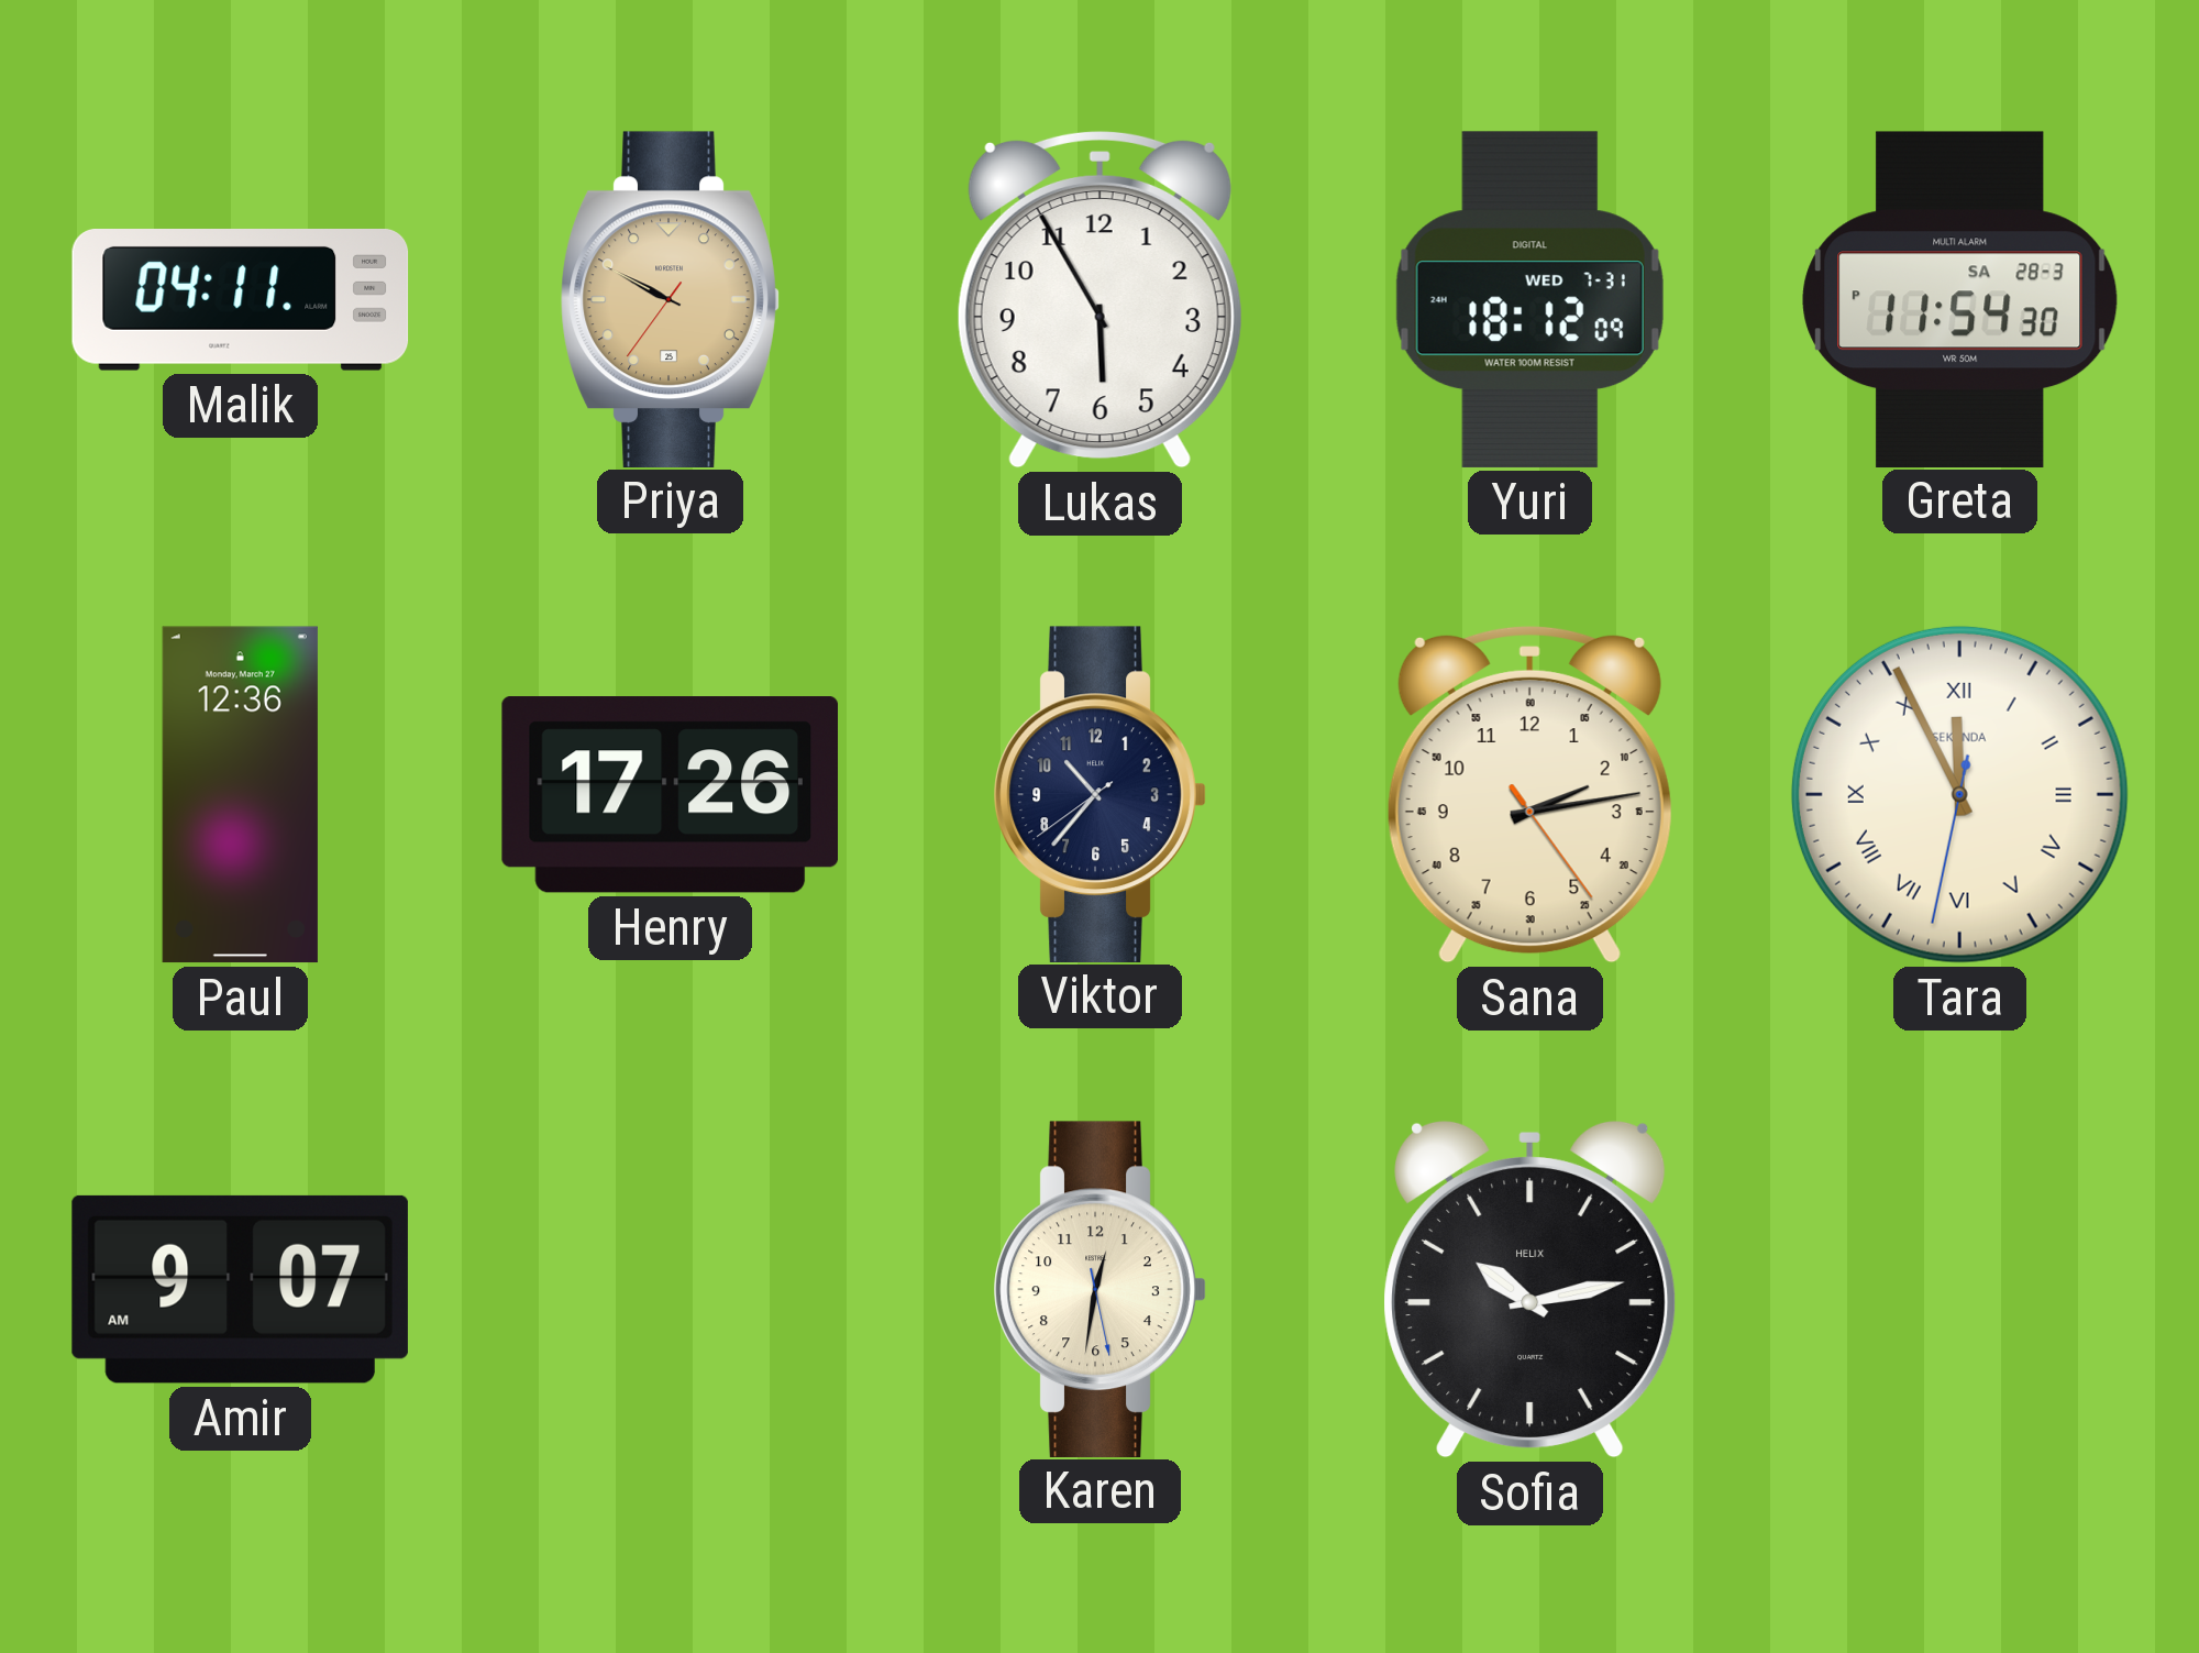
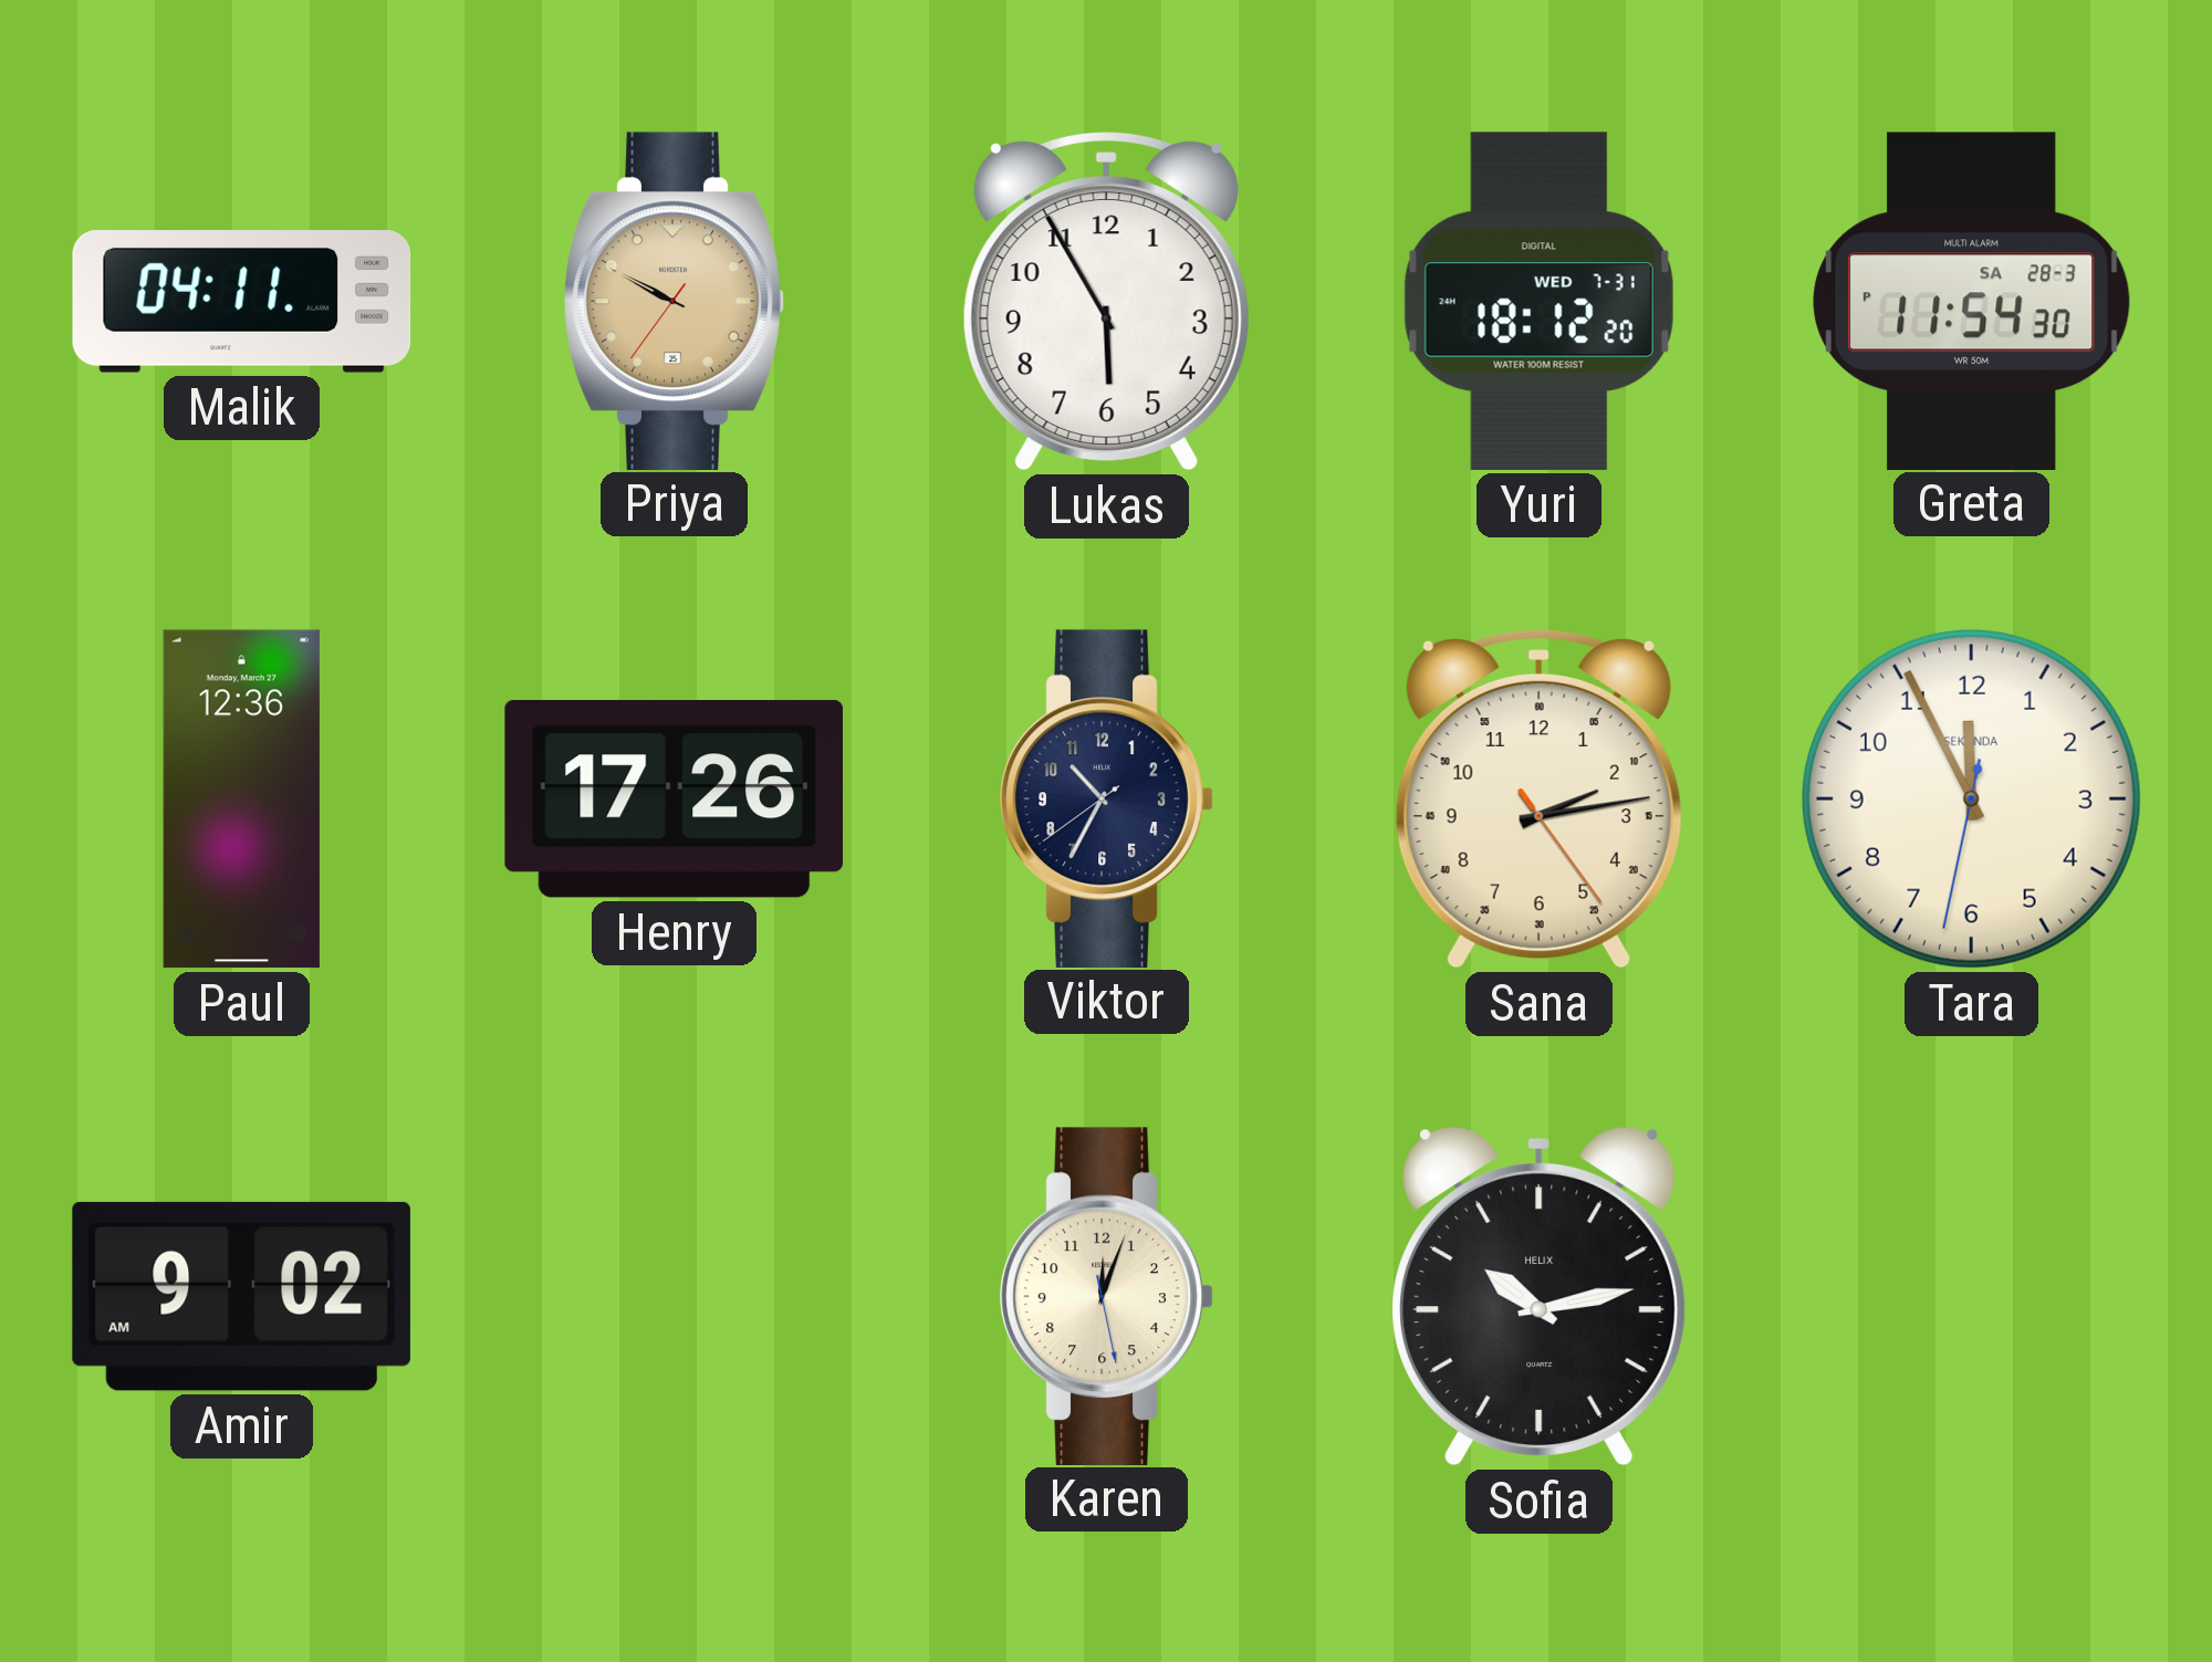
Yuri: 18:12:09 -> 18:12:20
Viktor: 10:36 -> 10:34
Tara numerals: Roman -> Arabic
Amir: 9:07 -> 9:02
Karen: 12:31 -> 12:03
